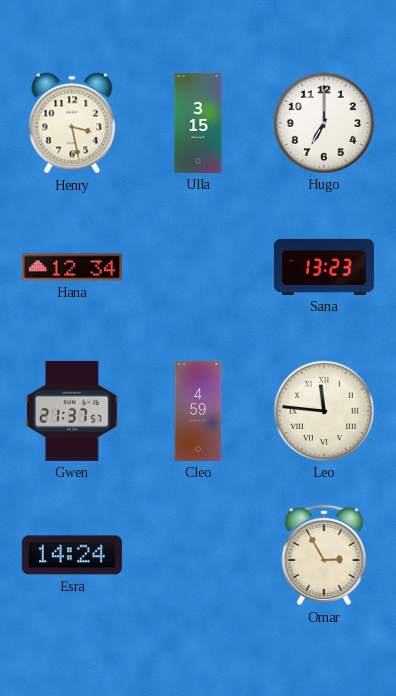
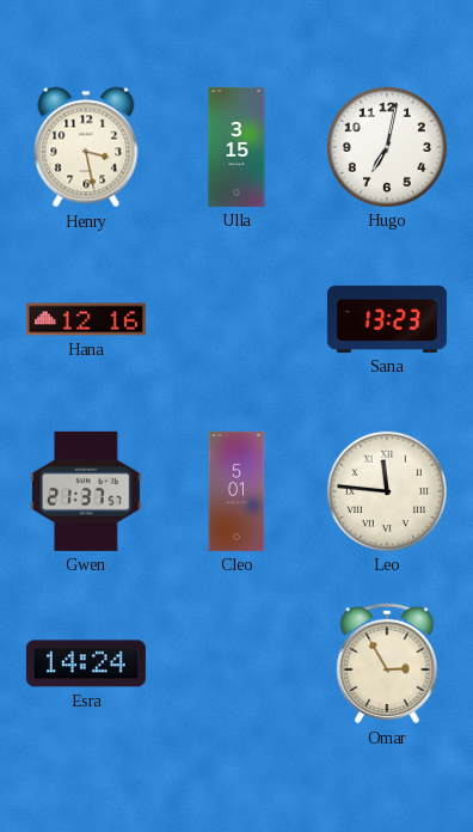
Hugo: 7:00 -> 7:02
Hana: 12:34 -> 12:16
Cleo: 4:59 -> 5:01
